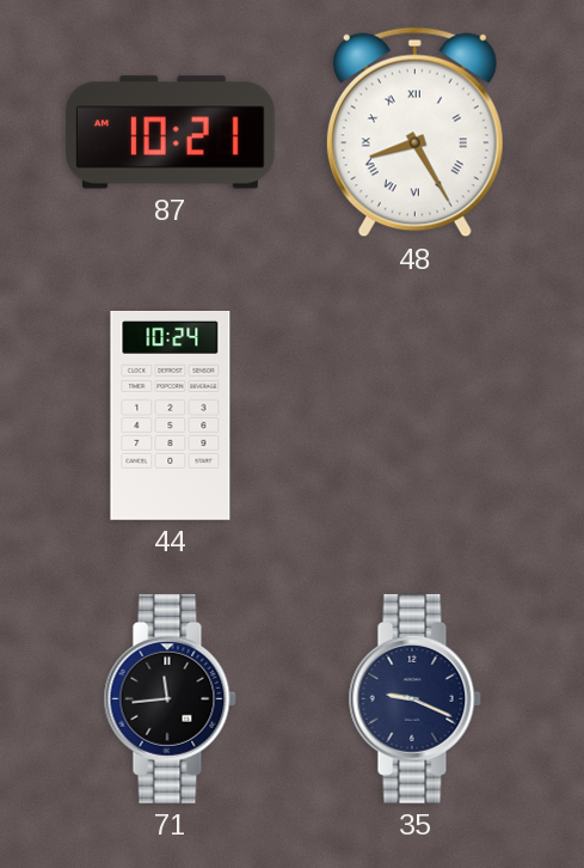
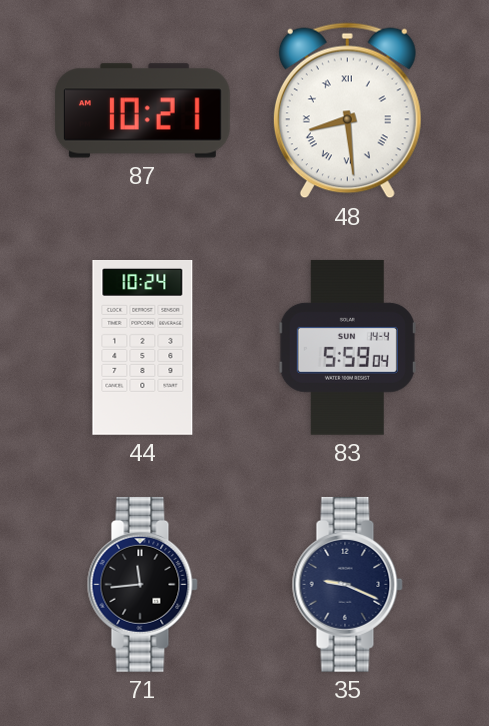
48: 8:25 -> 8:29
83: none -> 5:59
